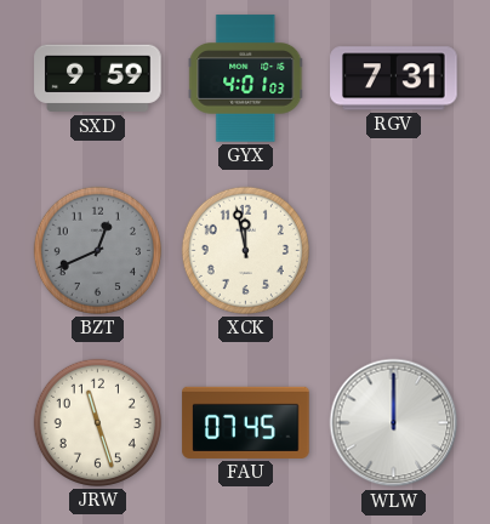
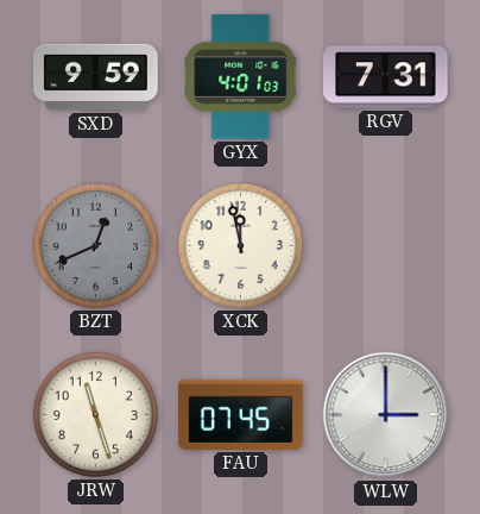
WLW: 12:00 -> 3:00
